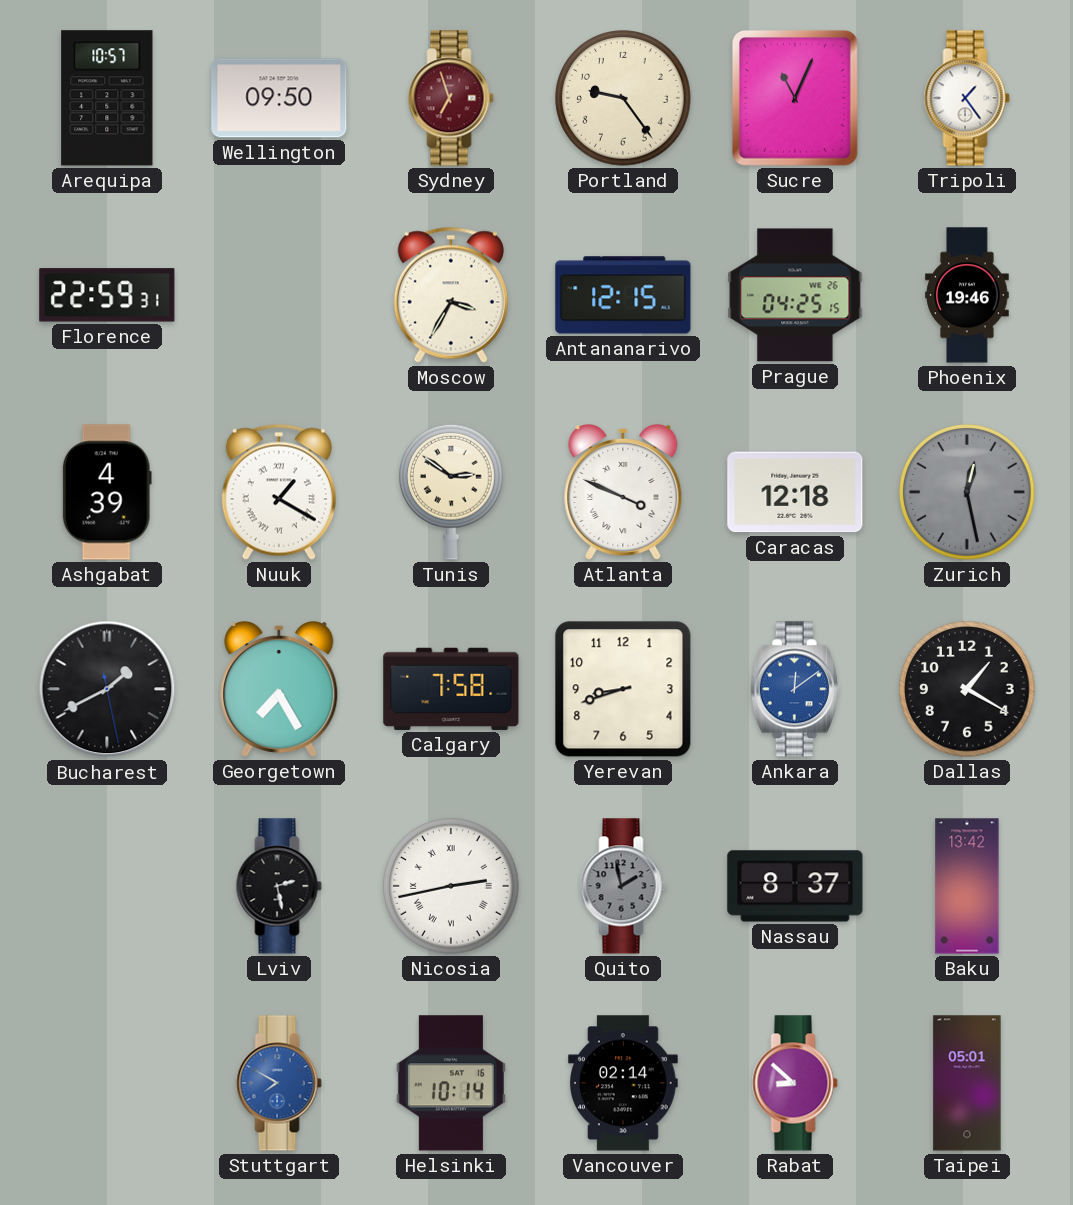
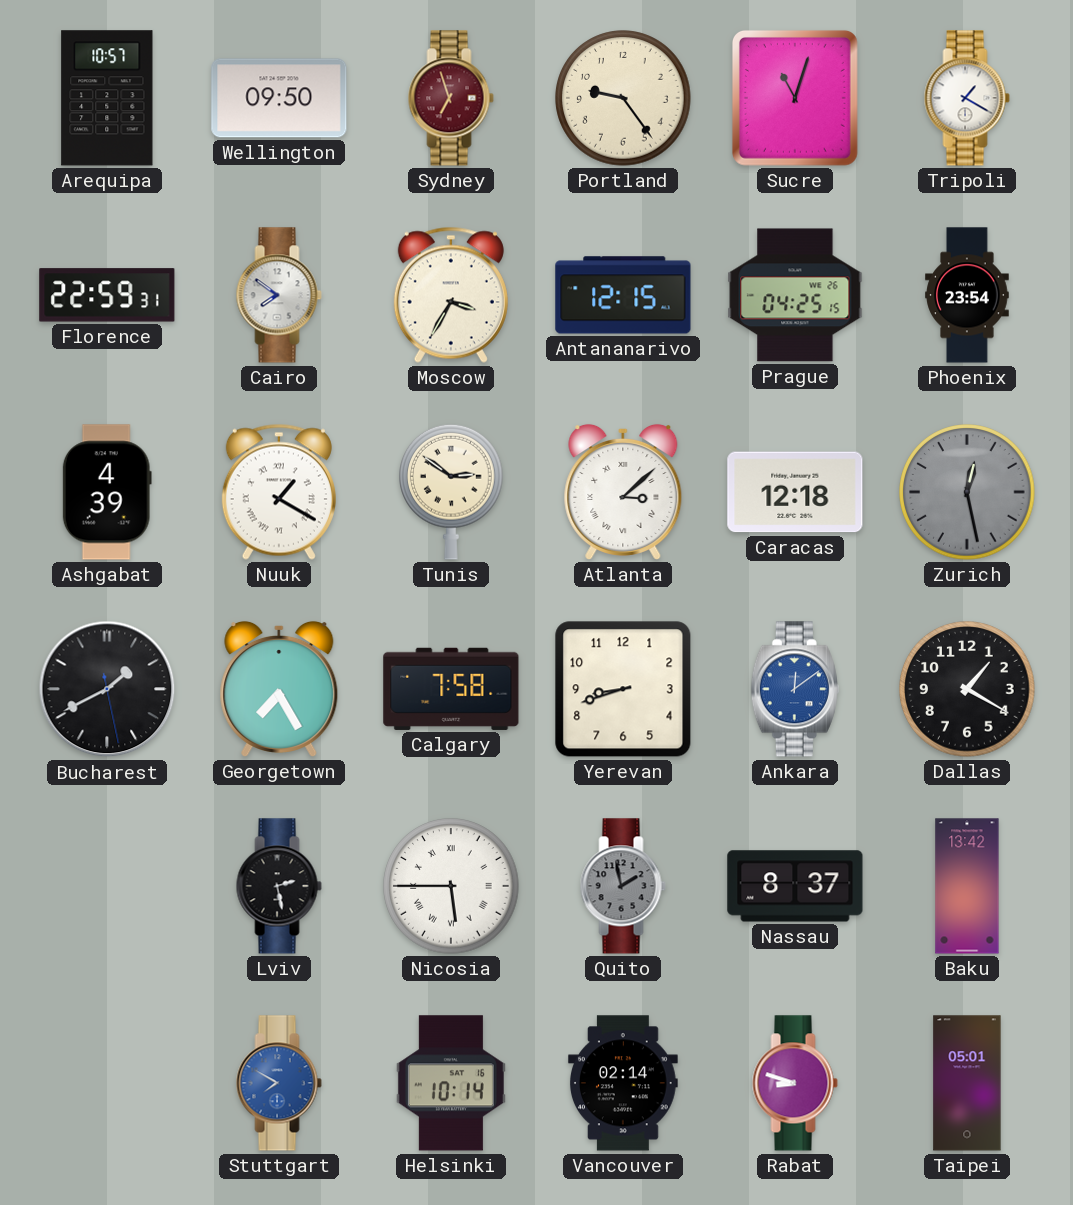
Sucre: 11:04 -> 11:03
Tripoli: 1:24 -> 1:20
Cairo: none -> 7:51
Phoenix: 19:46 -> 23:54
Atlanta: 3:49 -> 3:08
Nicosia: 2:43 -> 5:45
Rabat: 8:52 -> 8:48
